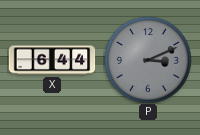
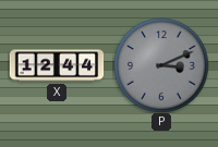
X: 6:44 -> 12:44
